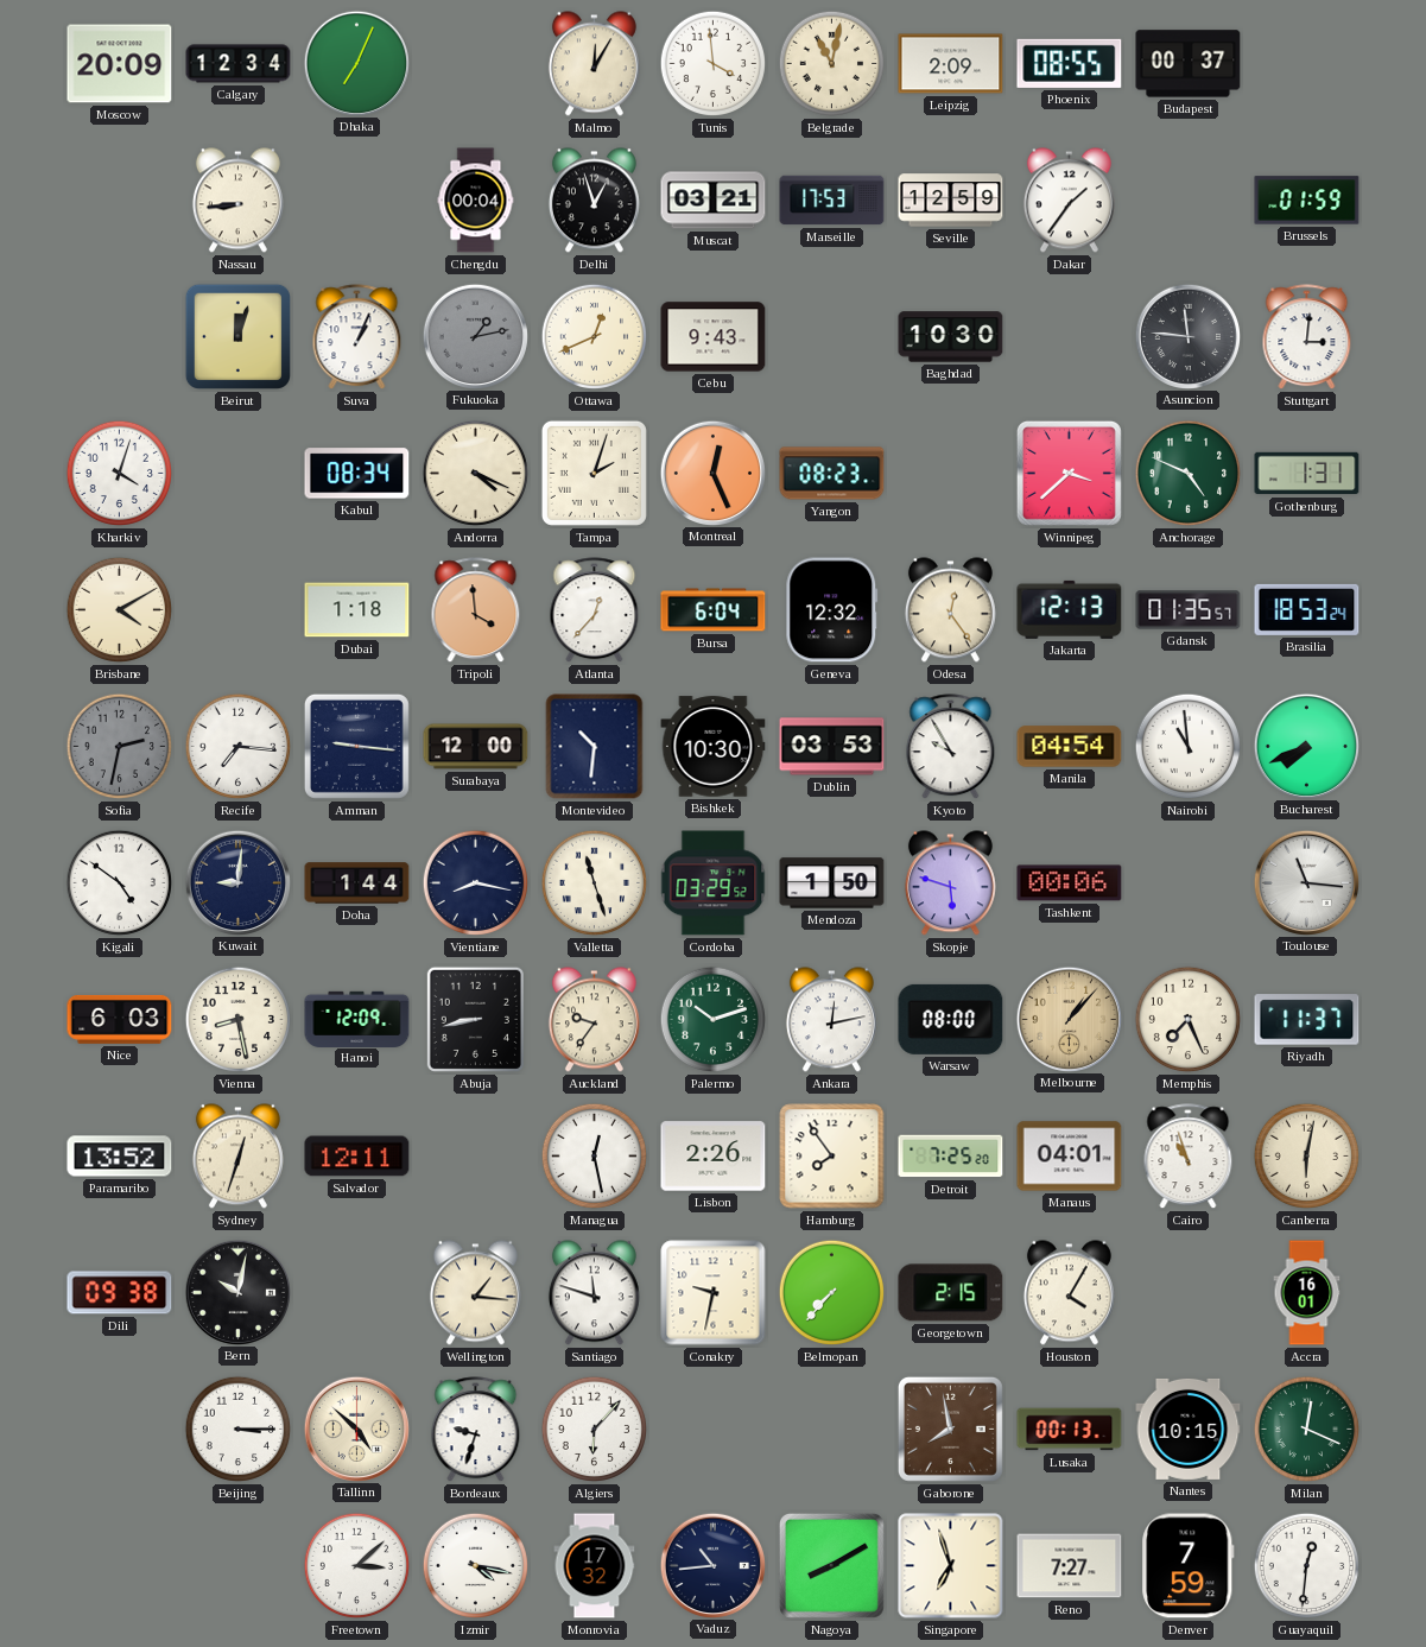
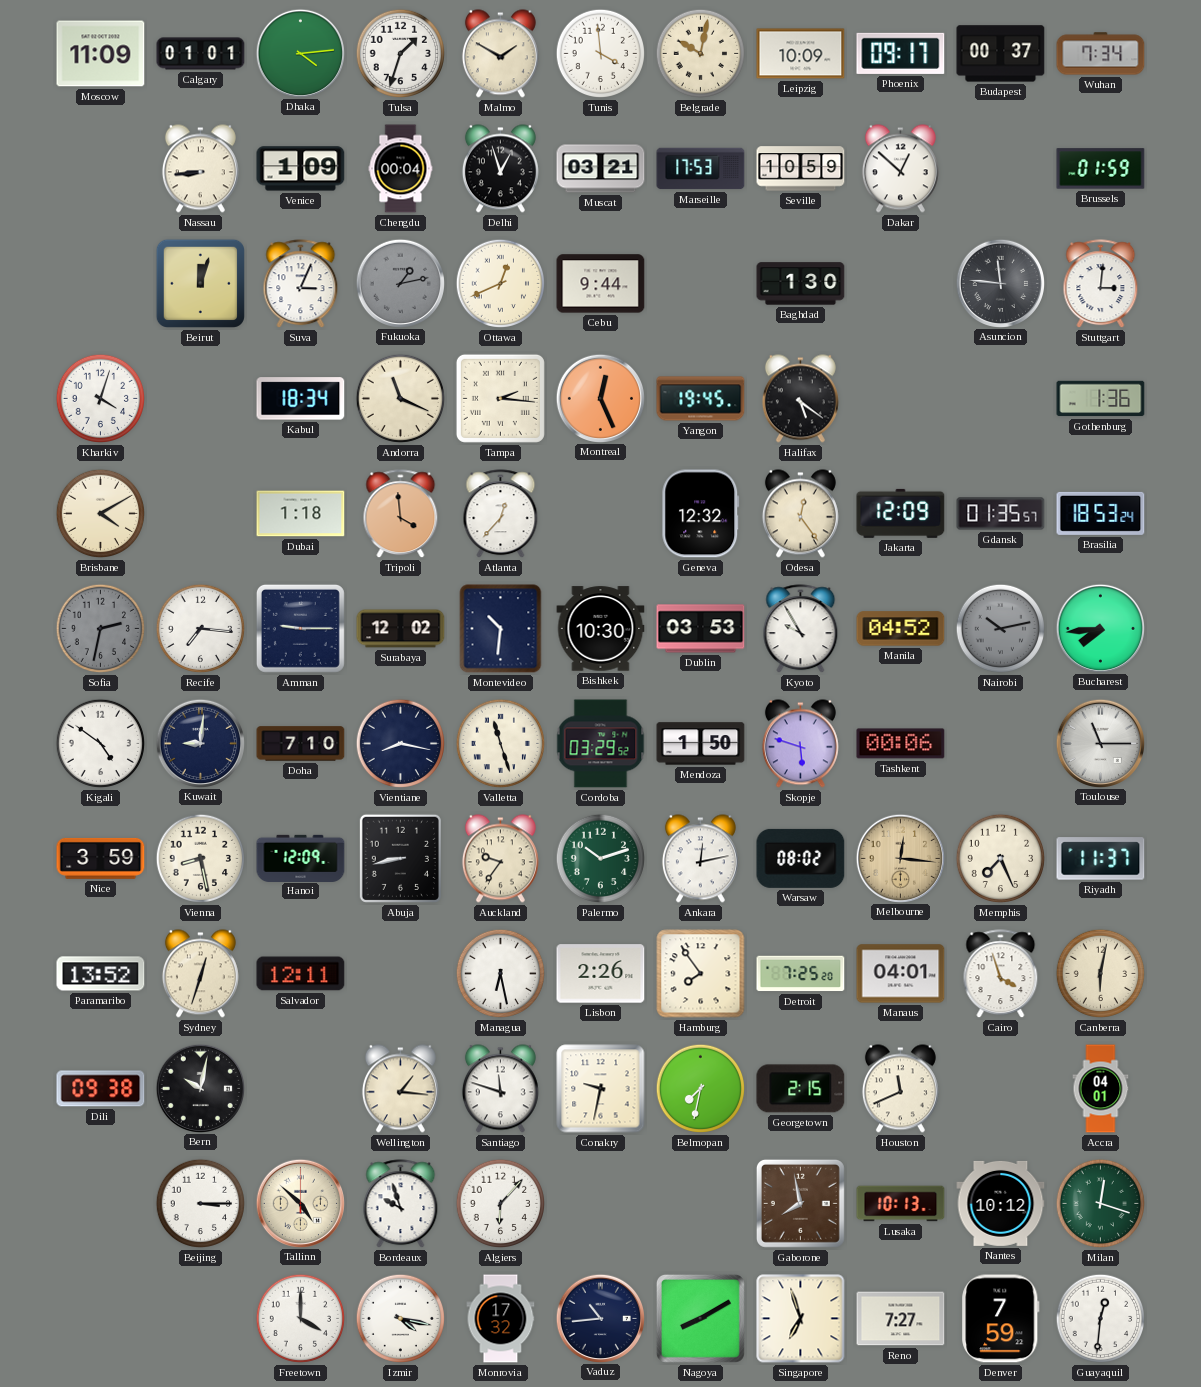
Moscow: 20:09 -> 11:09
Calgary: 12:34 -> 01:01
Dhaka: 7:04 -> 4:14
Tulsa: none -> 1:33
Malmo: 12:05 -> 1:50
Belgrade: 11:02 -> 10:02
Leipzig: 2:09 -> 10:09
Phoenix: 08:55 -> 09:17
Wuhan: none -> 7:34
Venice: none -> 1:09
Seville: 12:59 -> 10:59
Dakar: 1:36 -> 12:52
Suva: 1:04 -> 3:04
Cebu: 9:43 -> 9:44
Baghdad: 10:30 -> 1:30
Kabul: 08:34 -> 18:34
Andorra: 4:19 -> 11:19
Tampa: 2:03 -> 2:16
Yangon: 08:23 -> 19:45
Halifax: none -> 5:21
Winnipeg: 3:38 -> none
Anchorage: 4:49 -> none
Gothenburg: 1:31 -> 1:36
Bursa: 6:04 -> none
Jakarta: 12:13 -> 12:09
Amman: 9:16 -> 9:15
Surabaya: 12:00 -> 12:02
Manila: 04:54 -> 04:52
Nairobi: 10:59 -> 10:13
Nairobi dial: white -> grey
Bucharest: 7:41 -> 7:44
Doha: 1:44 -> 7:10
Toulouse: 11:16 -> 11:15
Nice: 6:03 -> 3:59
Warsaw: 08:00 -> 08:02
Melbourne: 1:07 -> 12:16
Managua: 12:28 -> 6:28
Cairo: 10:57 -> 3:57
Belmopan: 7:37 -> 7:32
Houston: 4:05 -> 11:41
Accra: 16:01 -> 04:01
Bordeaux: 9:33 -> 9:57
Lusaka: 00:13 -> 10:13
Nantes: 10:15 -> 10:12
Milan: 12:19 -> 12:18
Freetown: 3:08 -> 4:00
